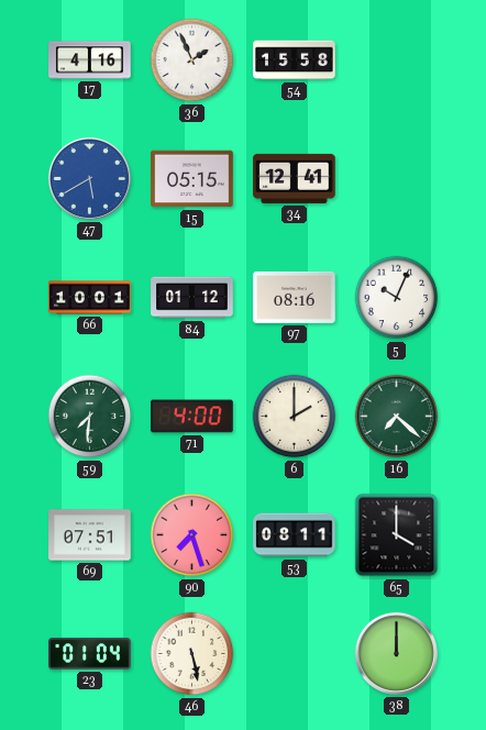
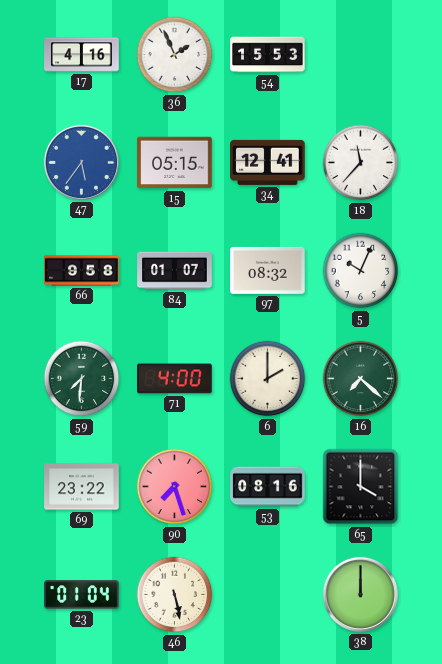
54: 15:58 -> 15:53
47: 5:40 -> 5:36
18: none -> 11:37
66: 10:01 -> 9:58
84: 01:12 -> 01:07
97: 08:16 -> 08:32
69: 07:51 -> 23:22
53: 08:11 -> 08:16
